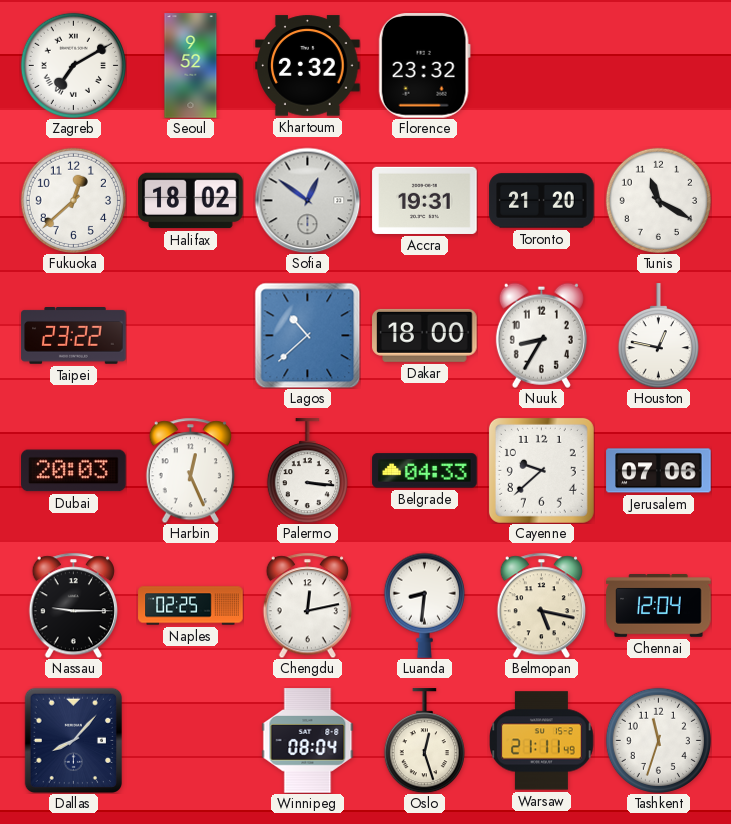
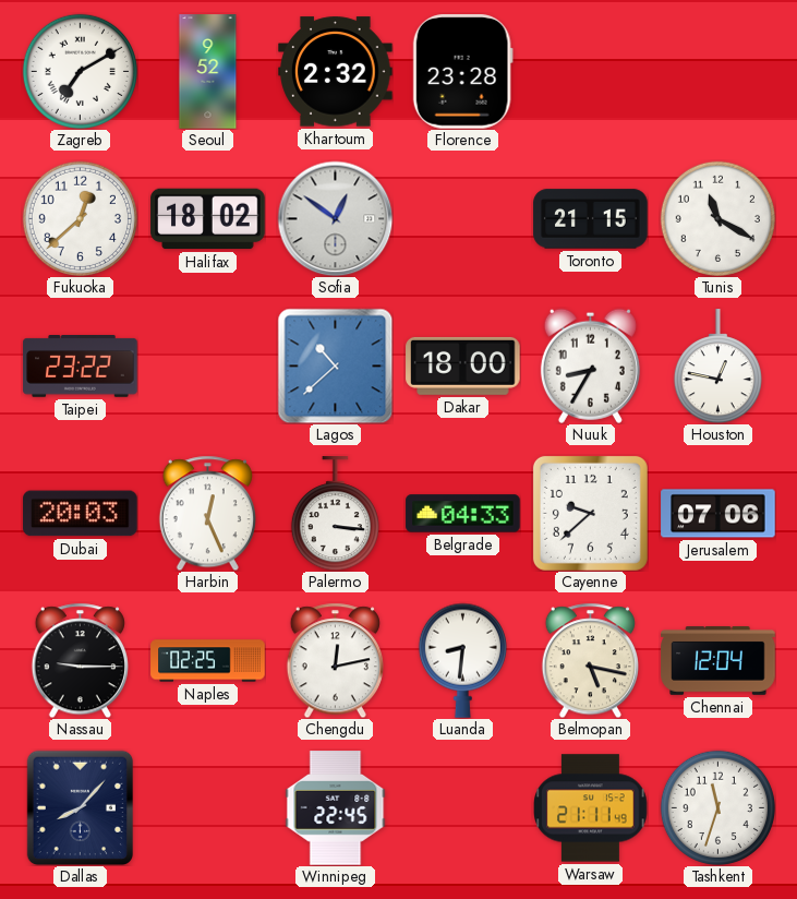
Florence: 23:32 -> 23:28
Accra: 19:31 -> none
Toronto: 21:20 -> 21:15
Winnipeg: 08:04 -> 22:45
Oslo: 12:27 -> none
